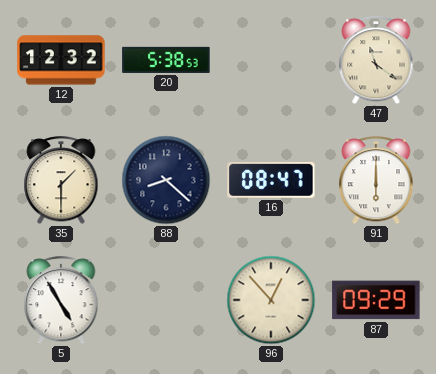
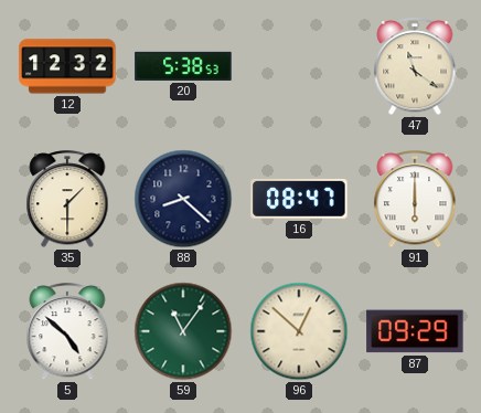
5: 4:55 -> 4:52
59: none -> 11:06
96: 12:53 -> 12:52
